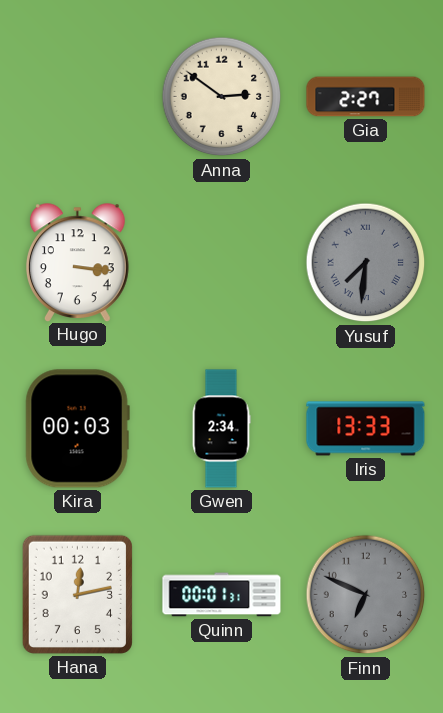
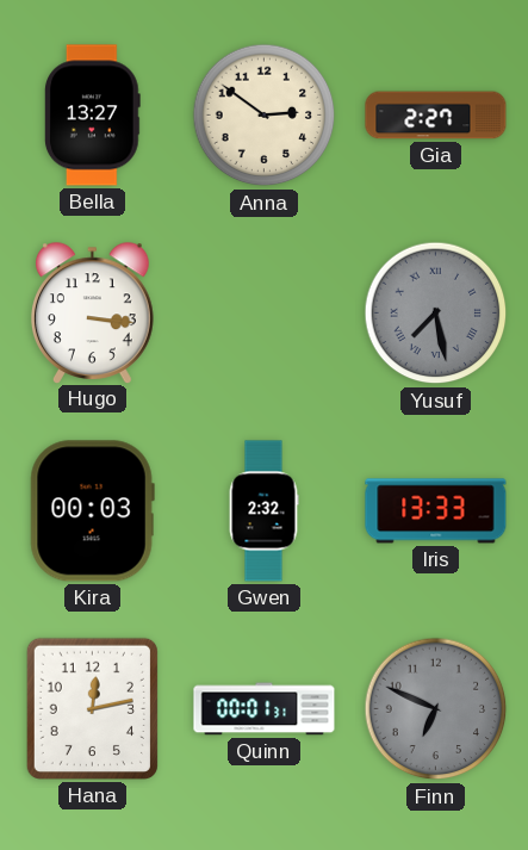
Bella: none -> 13:27
Yusuf: 7:31 -> 7:28
Gwen: 2:34 -> 2:32
